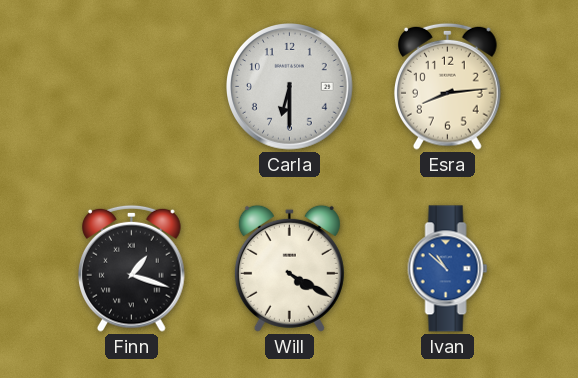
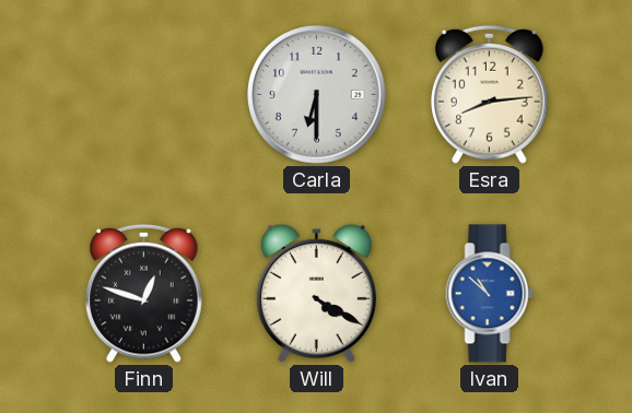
Finn: 1:18 -> 12:48
